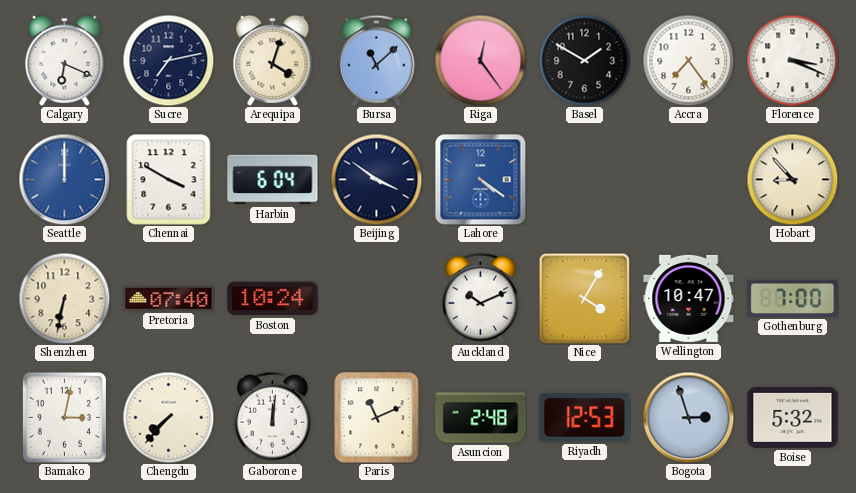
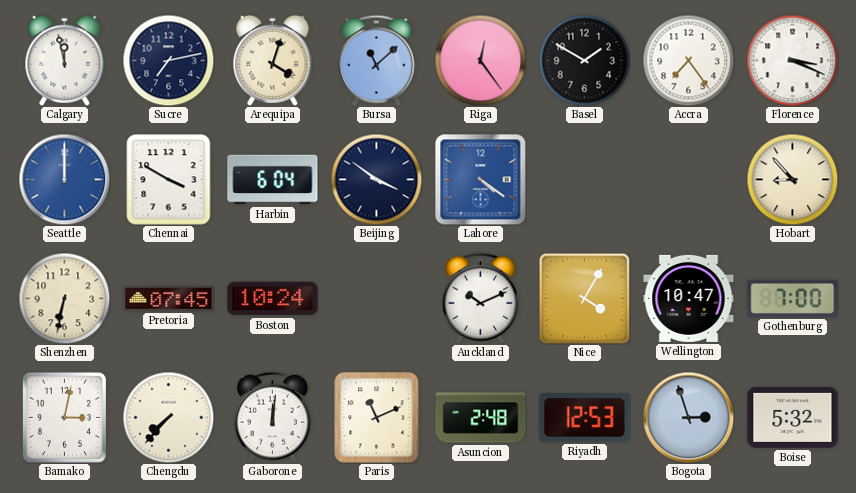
Calgary: 6:19 -> 11:58
Pretoria: 07:40 -> 07:45
